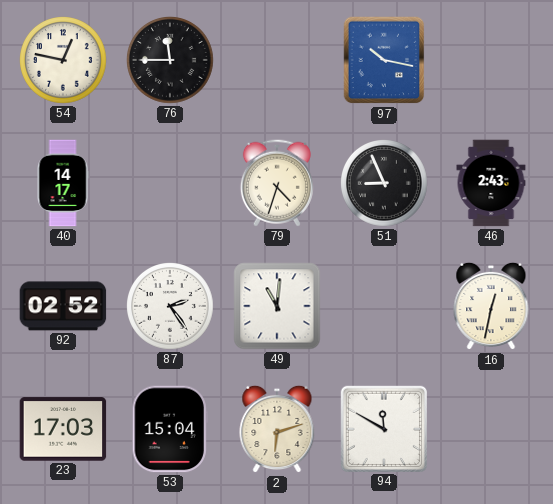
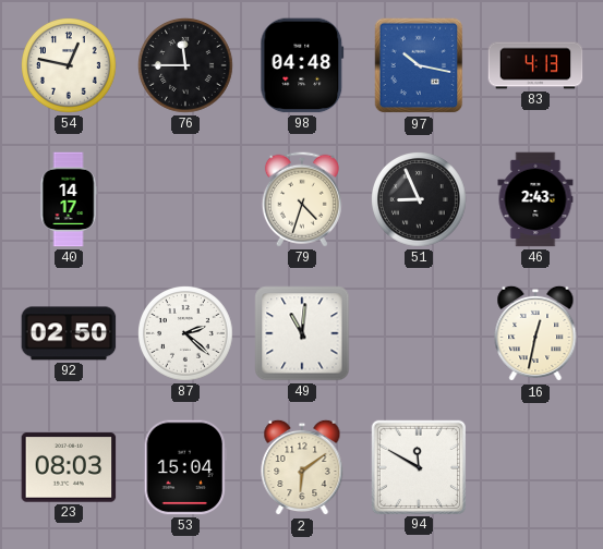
98: none -> 04:48
83: none -> 4:13
92: 02:52 -> 02:50
87: 2:24 -> 2:22
23: 17:03 -> 08:03
2: 6:12 -> 6:09
